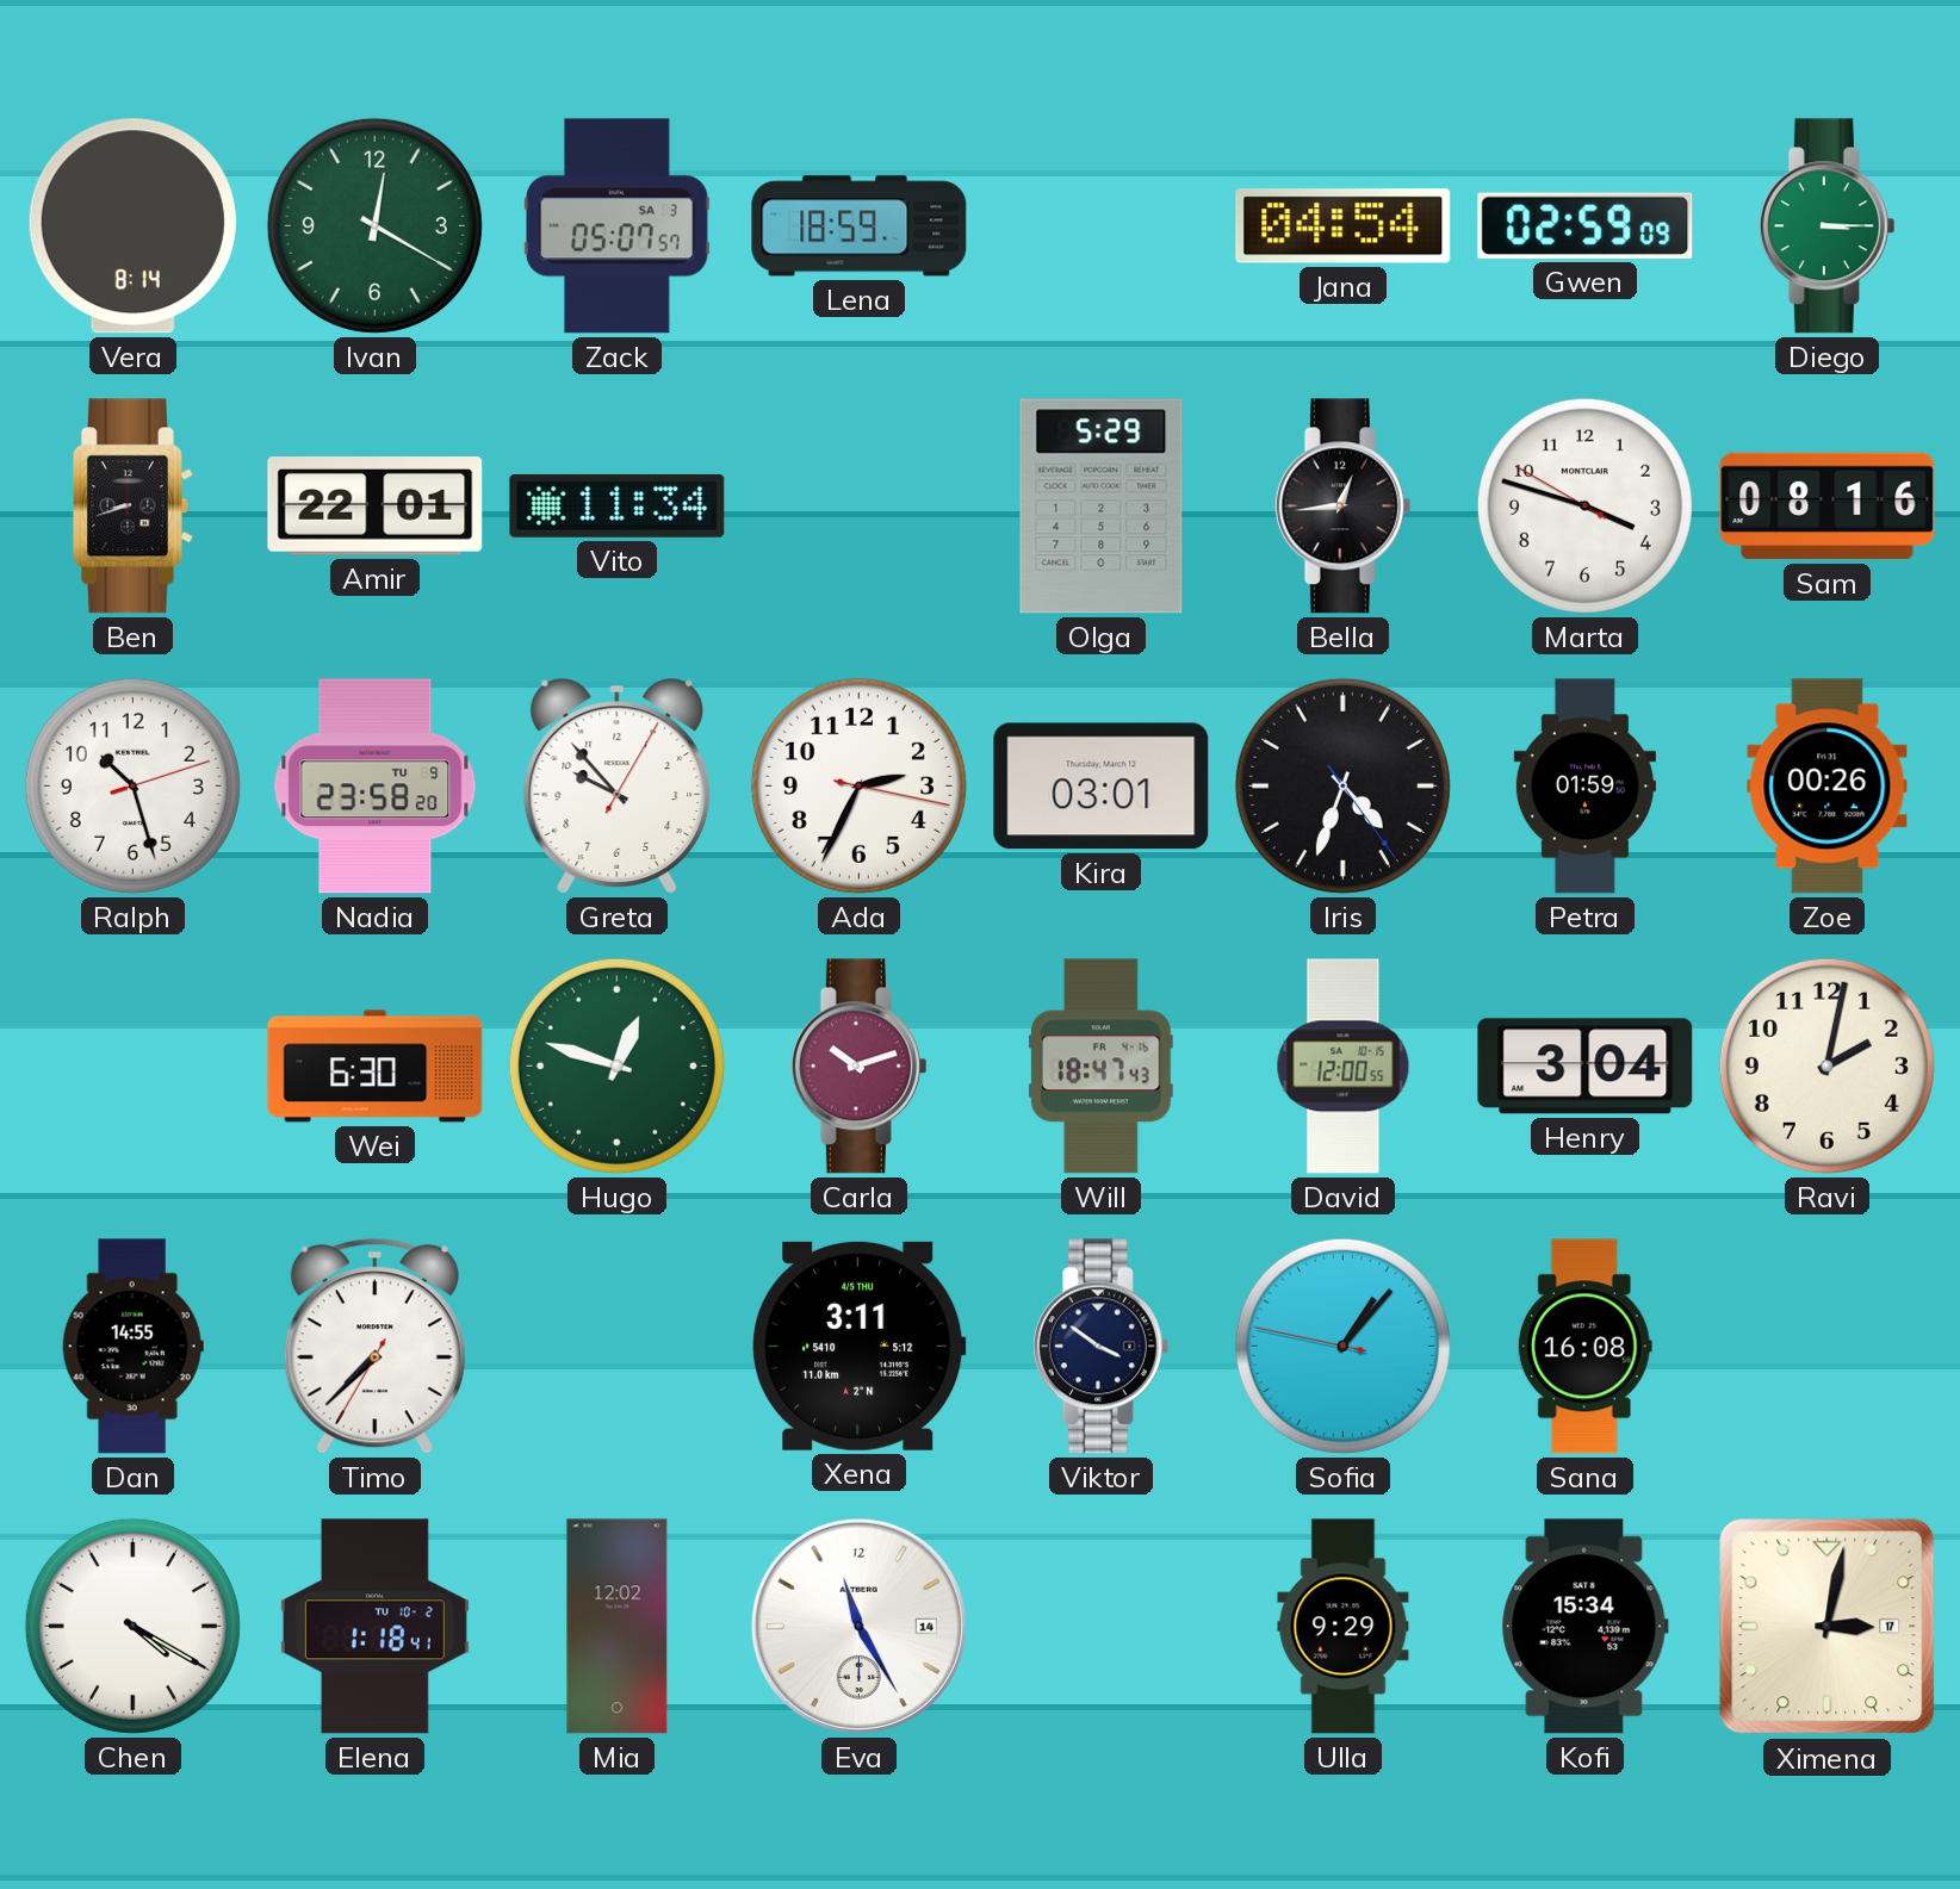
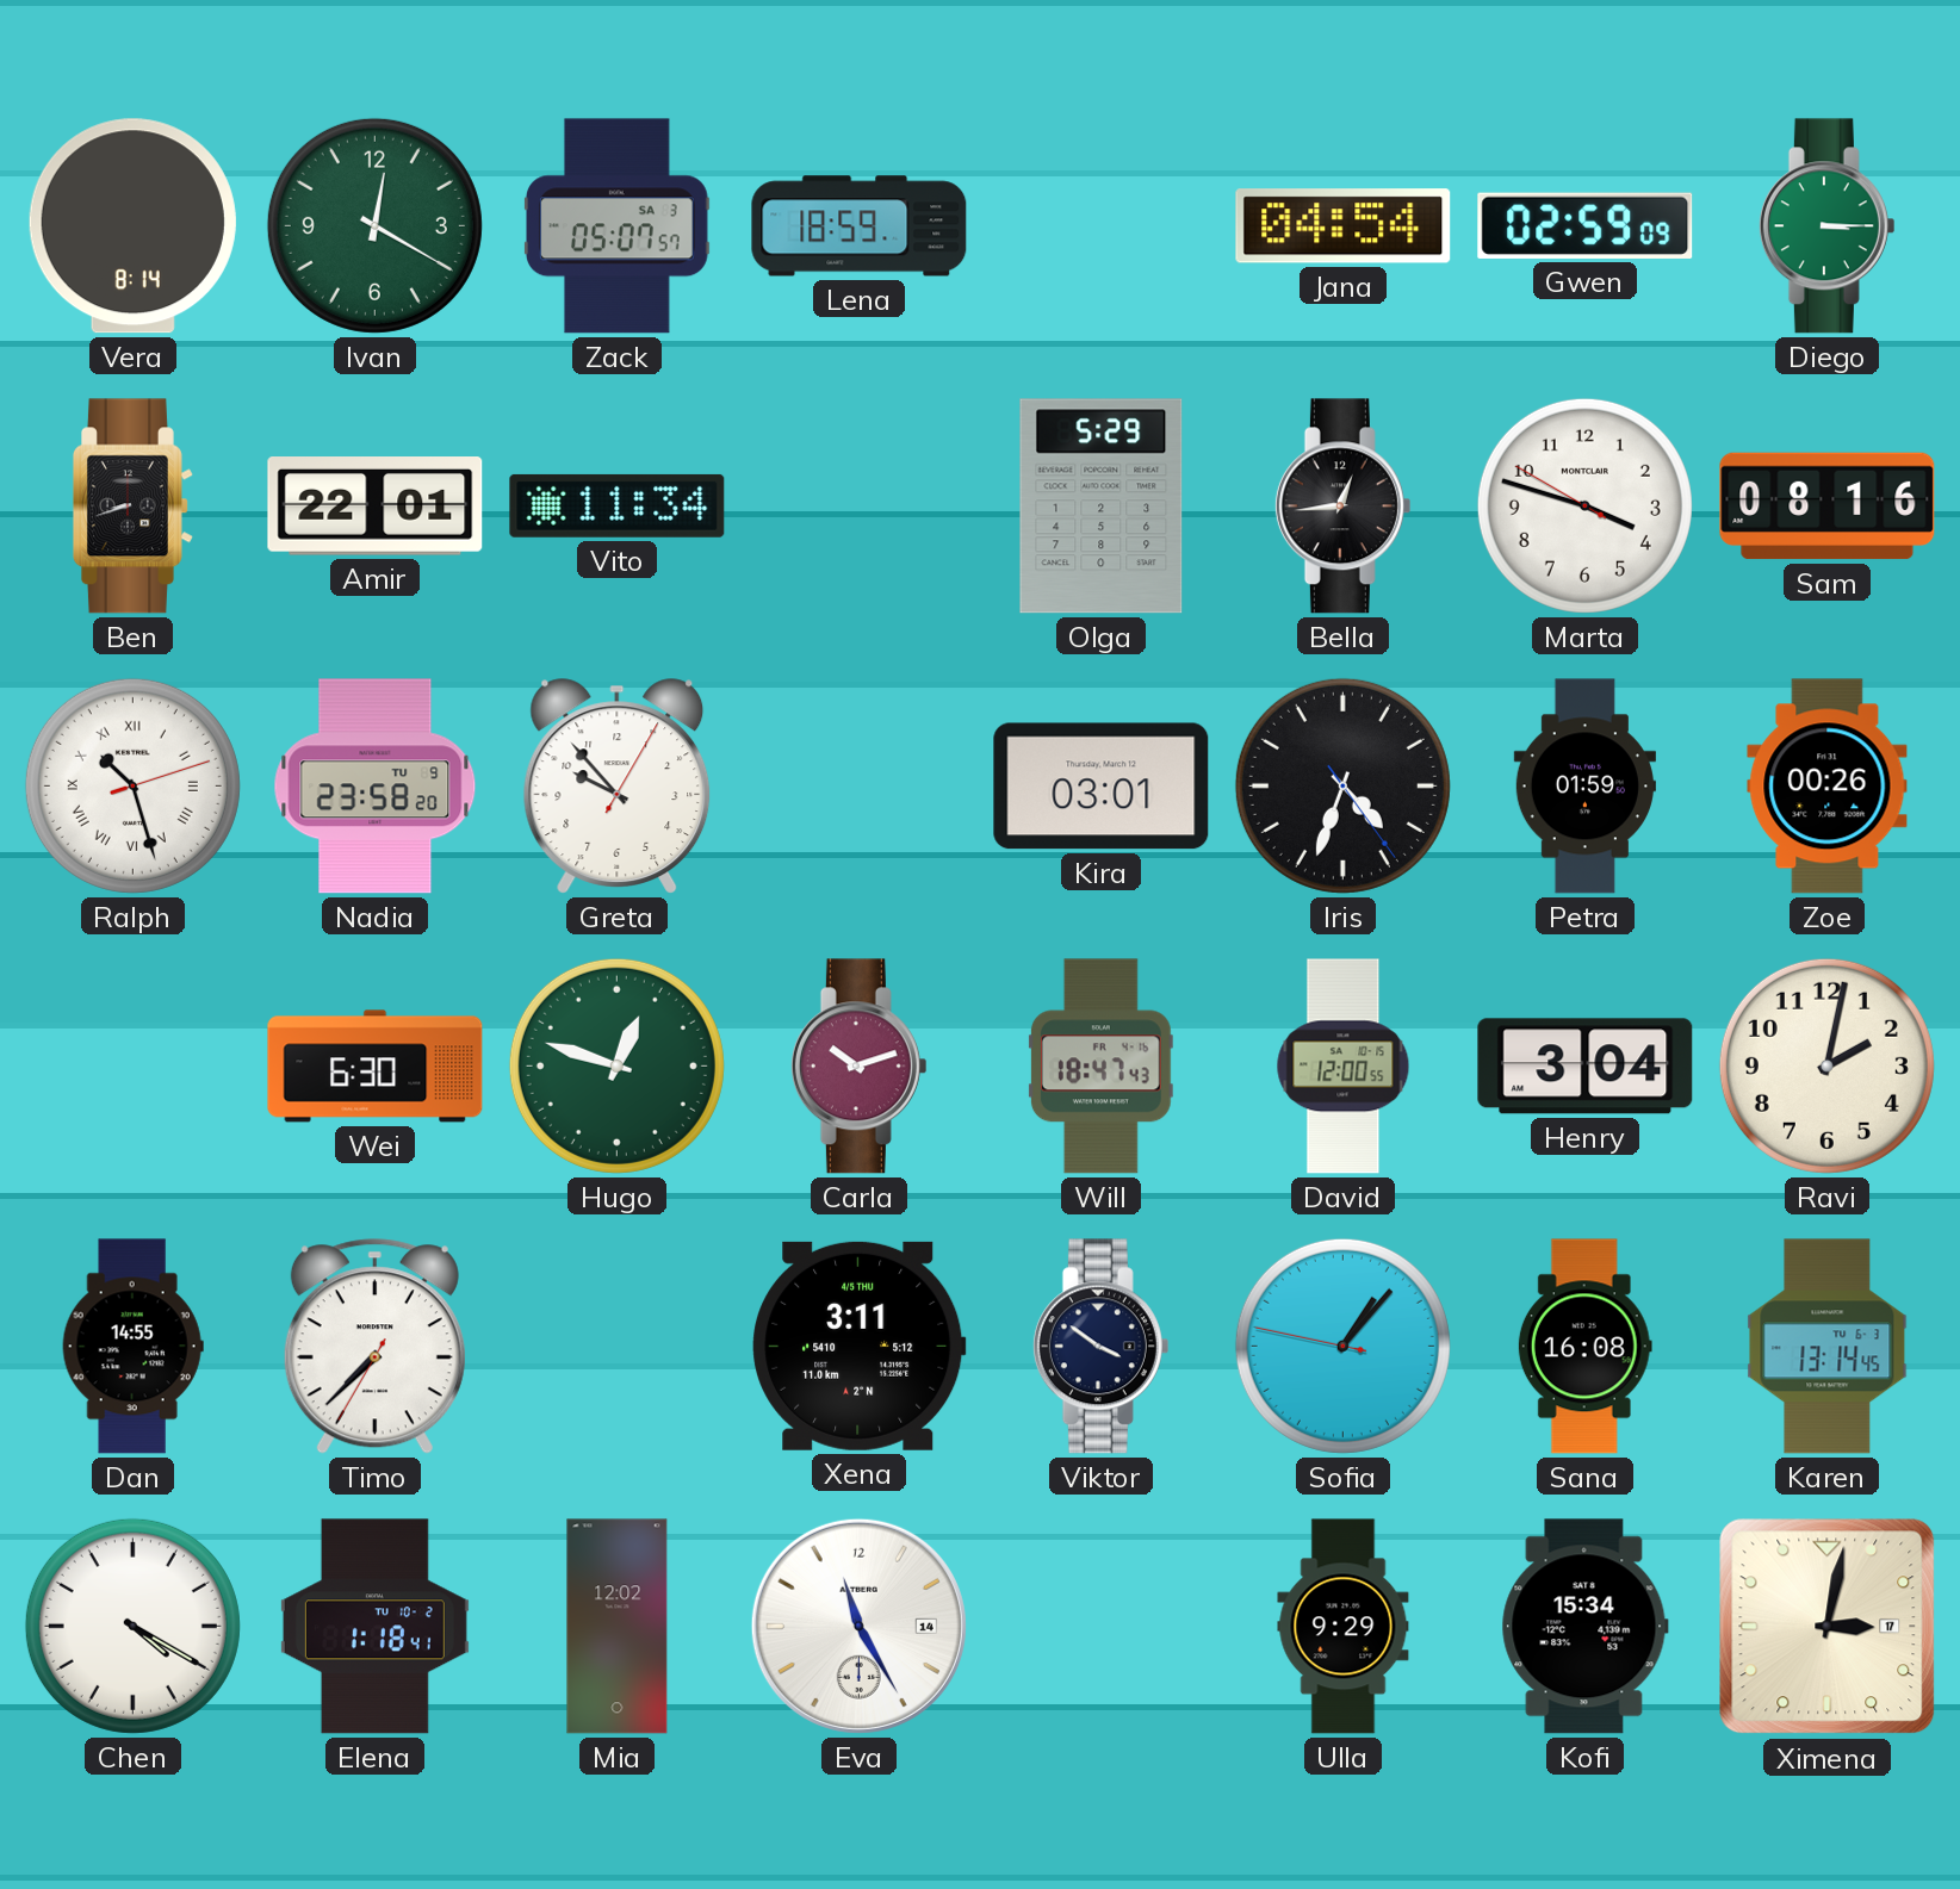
Ralph numerals: Arabic -> Roman
Ada: 2:34 -> none
Karen: none -> 13:14
